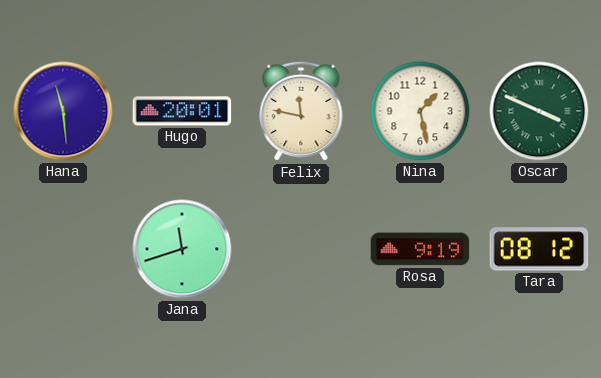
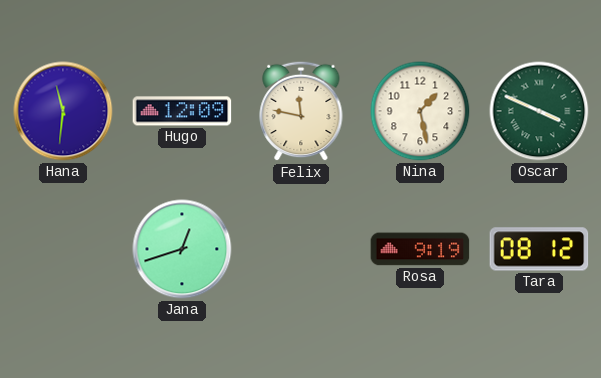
Hana: 11:29 -> 11:31
Hugo: 20:01 -> 12:09
Jana: 11:42 -> 12:42
